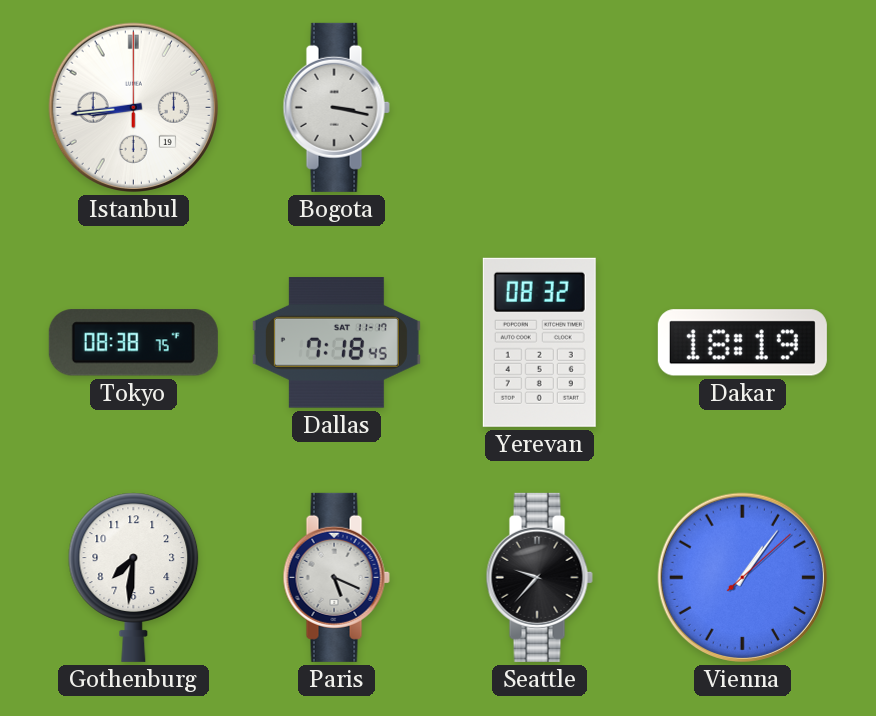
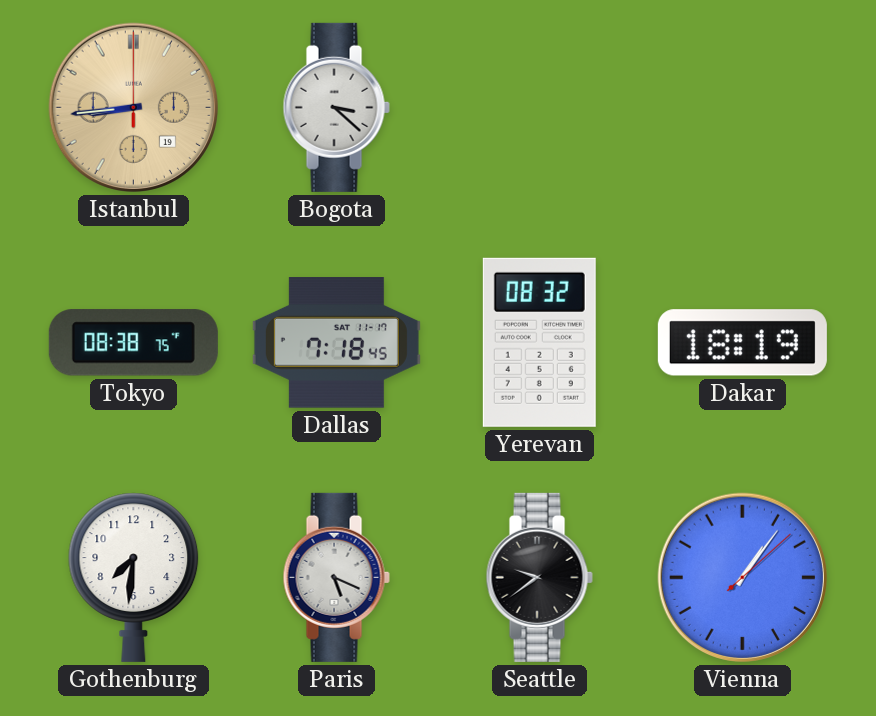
Istanbul dial: white -> champagne
Bogota: 3:17 -> 3:22
Seattle: 9:37 -> 9:39
